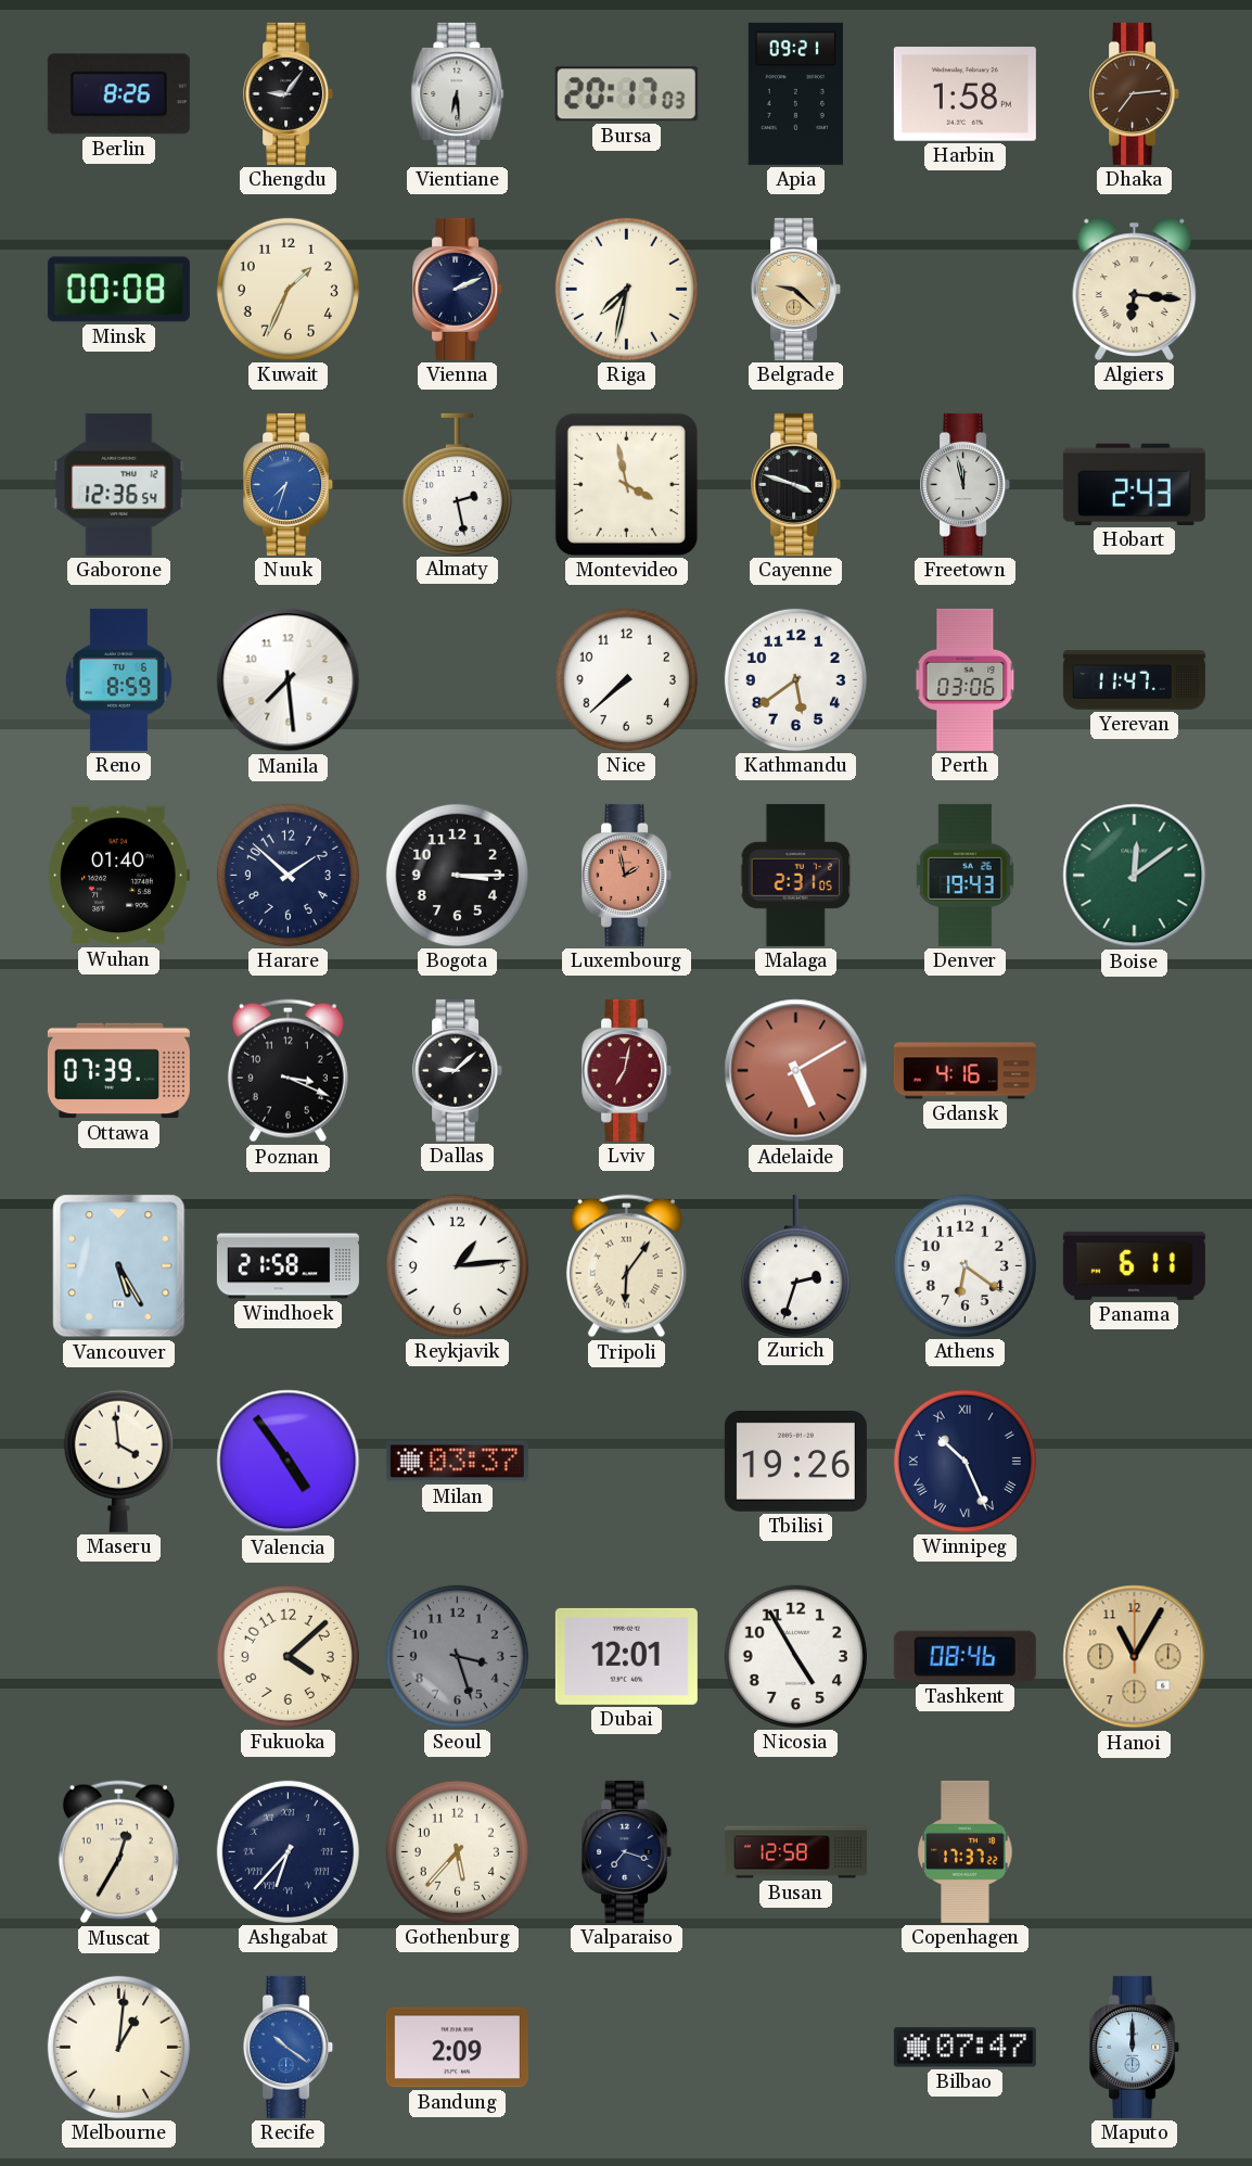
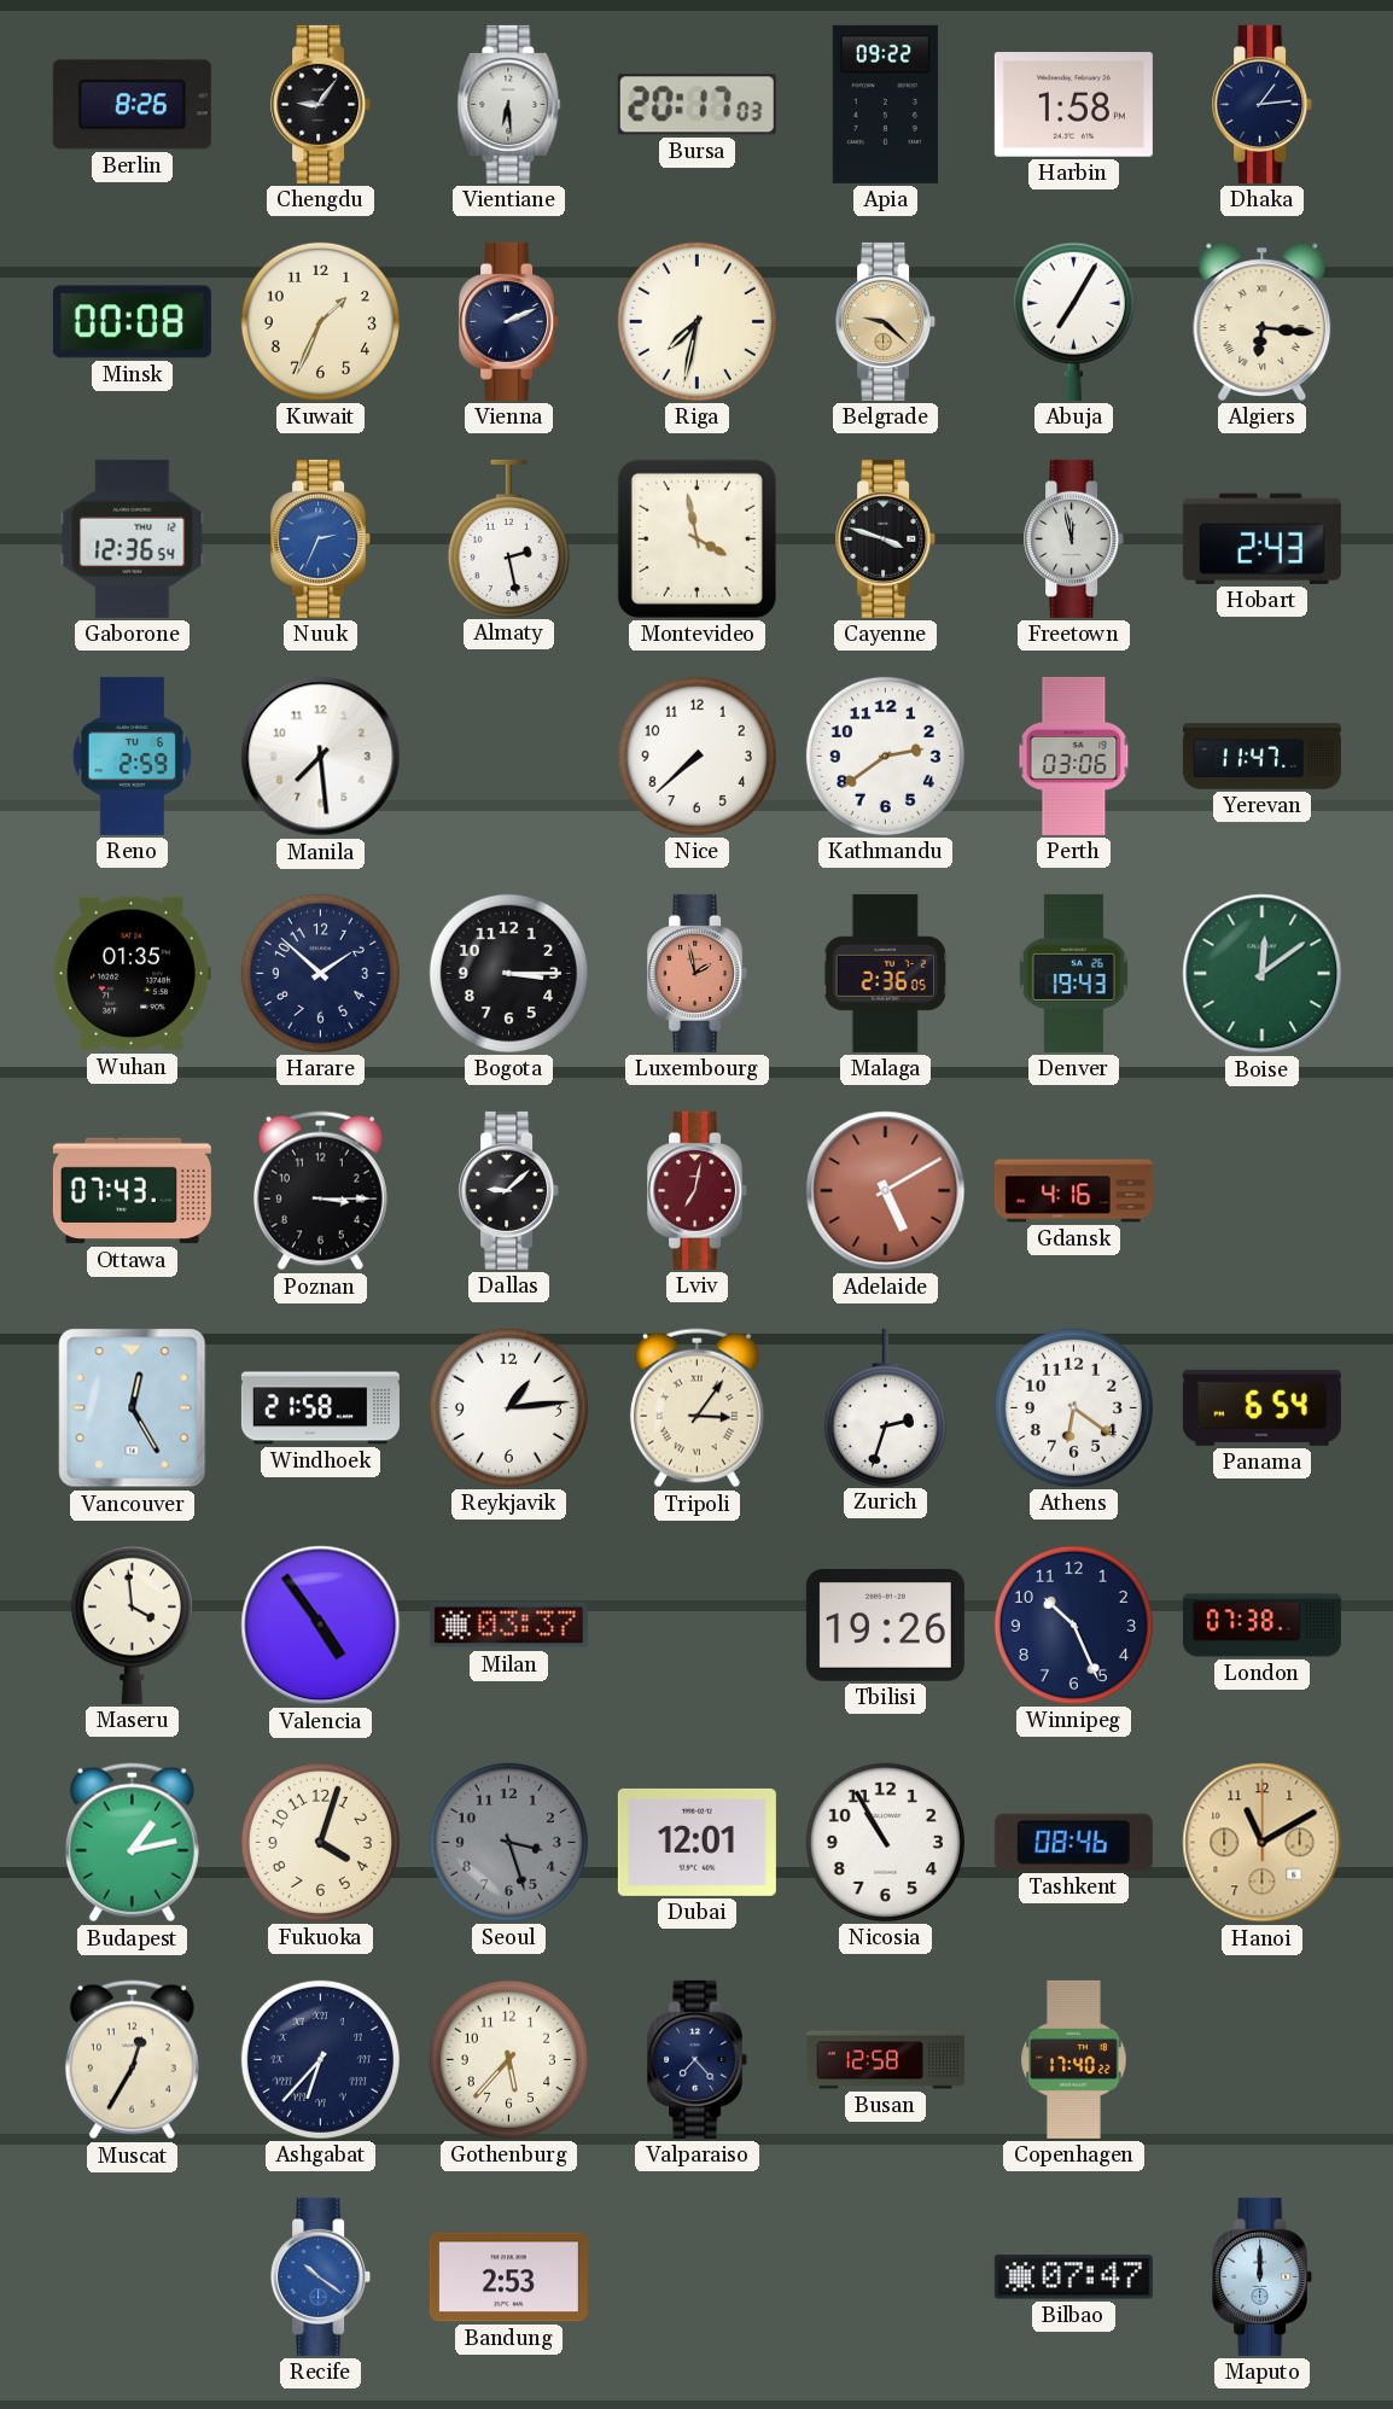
Apia: 09:21 -> 09:22
Dhaka: 7:14 -> 1:14
Dhaka dial: brown -> navy
Abuja: none -> 7:05
Nuuk: 7:33 -> 2:34
Reno: 8:59 -> 2:59
Kathmandu: 5:39 -> 2:39
Wuhan: 01:40 -> 01:35
Malaga: 2:31 -> 2:36
Ottawa: 07:39 -> 07:43
Poznan: 3:19 -> 3:15
Vancouver: 5:25 -> 12:25
Tripoli: 6:06 -> 3:06
Panama: 6:11 -> 6:54
Winnipeg numerals: Roman -> Arabic
London: none -> 07:38
Budapest: none -> 1:13
Fukuoka: 4:08 -> 4:03
Nicosia: 4:55 -> 10:55
Hanoi: 11:05 -> 11:10
Valparaiso: 7:18 -> 7:23
Copenhagen: 17:37 -> 17:40
Melbourne: 1:01 -> none
Bandung: 2:09 -> 2:53
